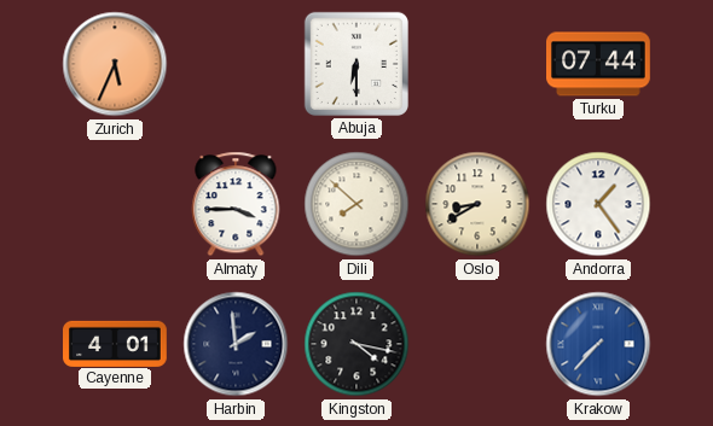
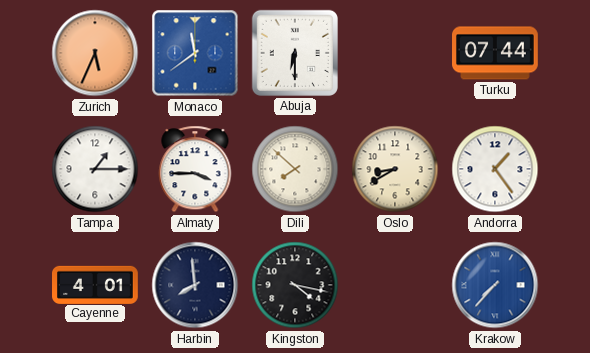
Monaco: none -> 11:39
Tampa: none -> 1:15
Harbin: 1:59 -> 7:59
